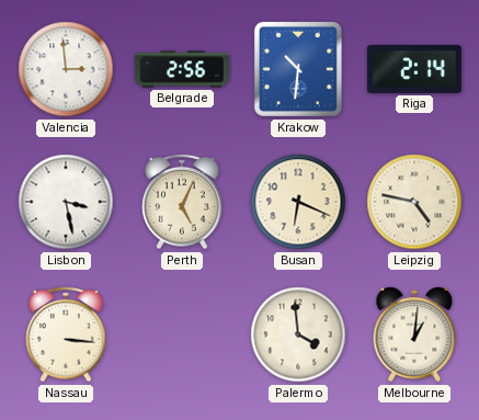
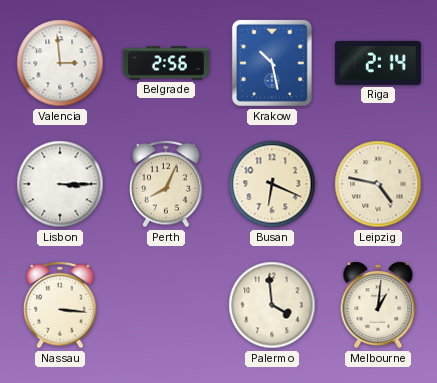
Krakow: 10:31 -> 10:28
Lisbon: 3:28 -> 3:15
Perth: 5:04 -> 8:04
